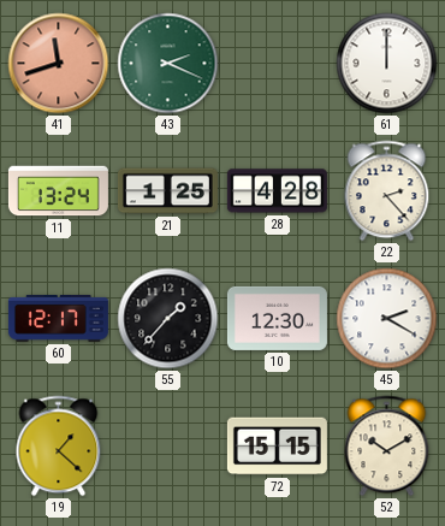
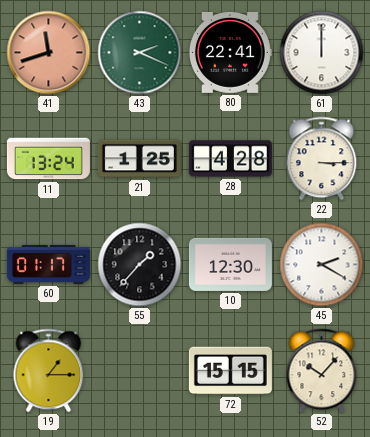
80: none -> 22:41
22: 2:23 -> 3:15
60: 12:17 -> 01:17
19: 1:22 -> 1:15
52: 10:10 -> 10:07
